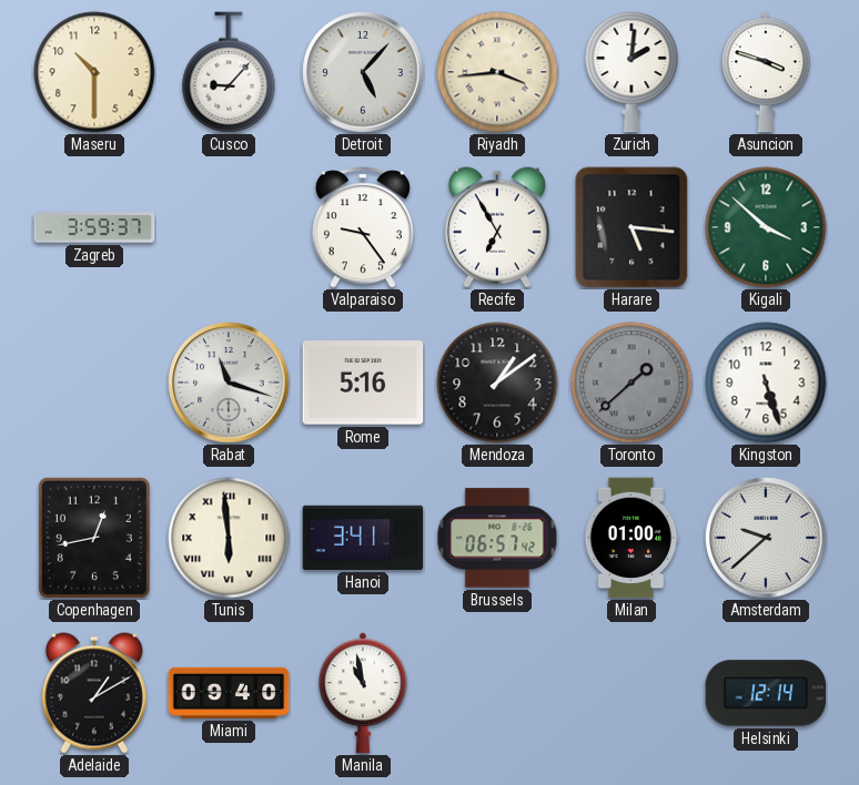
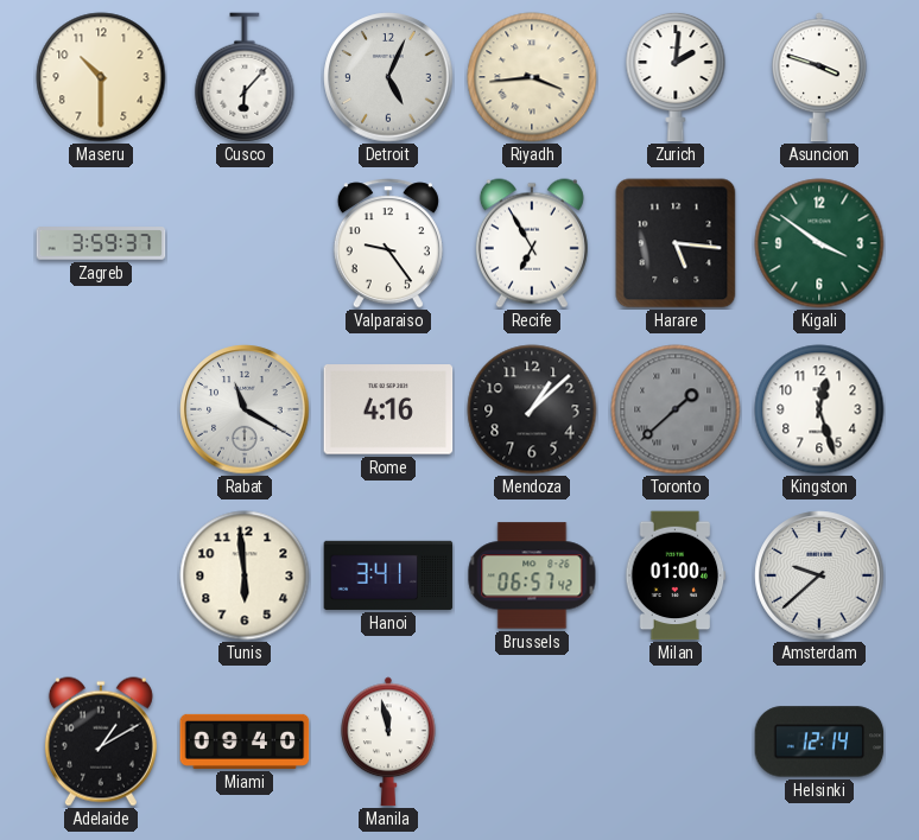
Cusco: 9:07 -> 6:07
Detroit: 5:07 -> 5:04
Kigali: 3:52 -> 3:51
Rabat: 11:18 -> 11:20
Rome: 5:16 -> 4:16
Mendoza: 1:09 -> 1:08
Kingston: 5:27 -> 12:27
Copenhagen: 12:43 -> none
Tunis numerals: Roman -> Arabic
Manila: 10:58 -> 11:58
